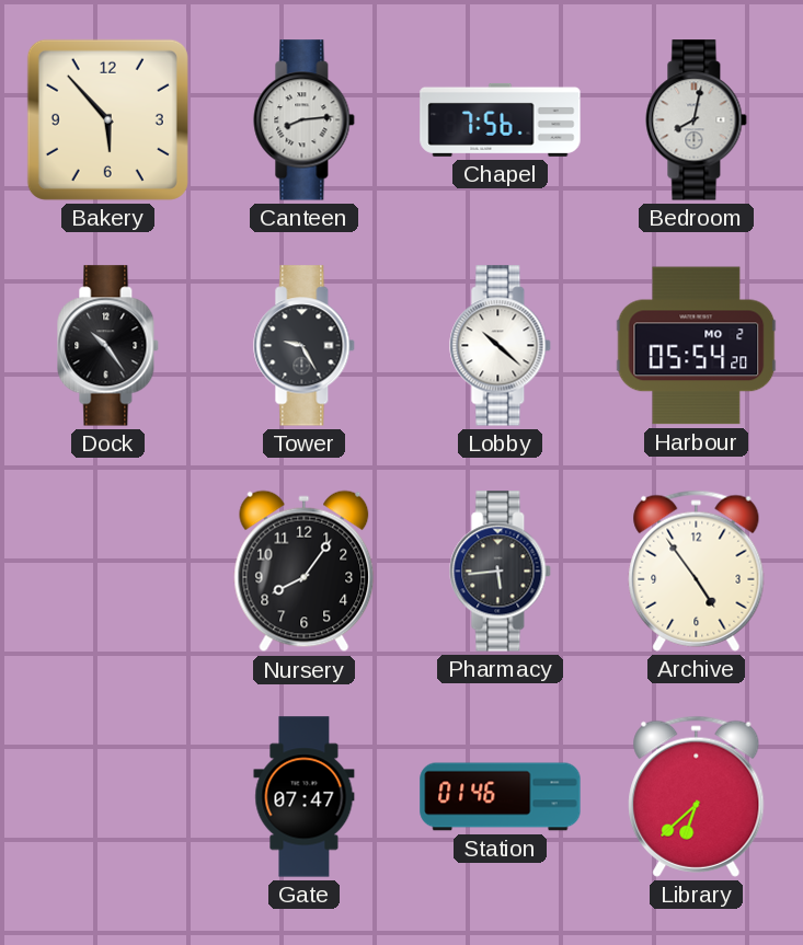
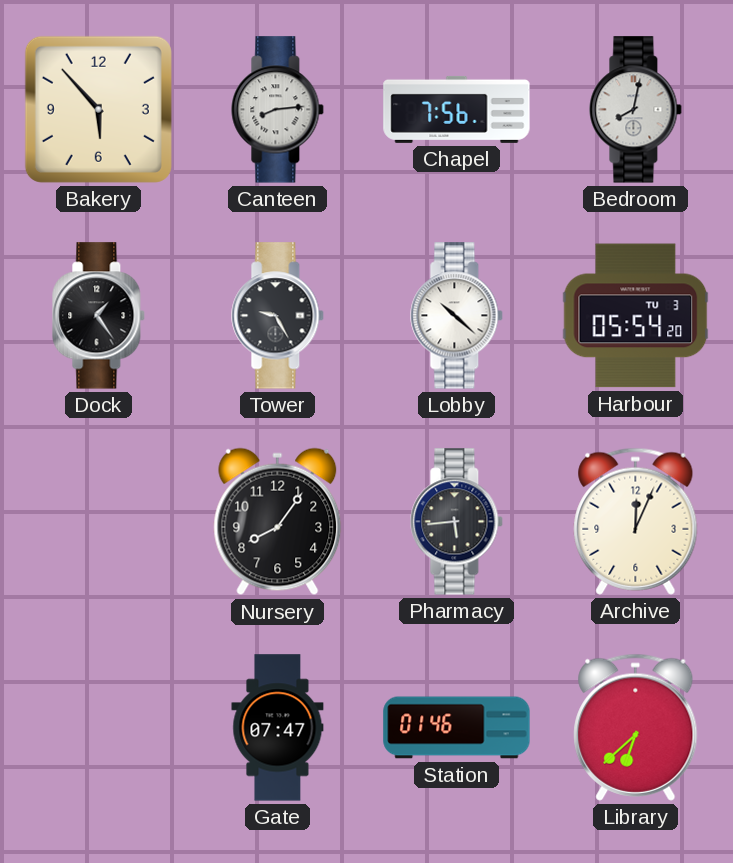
Dock: 10:24 -> 1:24
Harbour date: MO 2 -> TU 3
Archive: 4:54 -> 12:04
